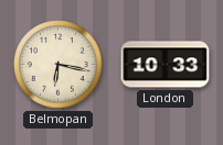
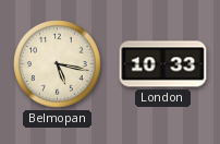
Belmopan: 6:17 -> 5:17
